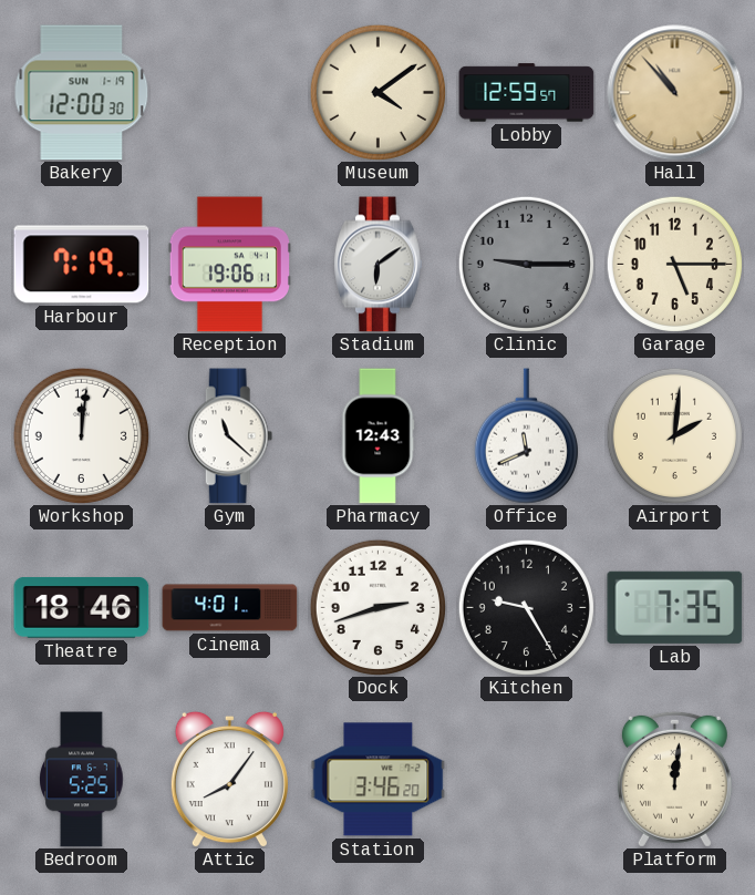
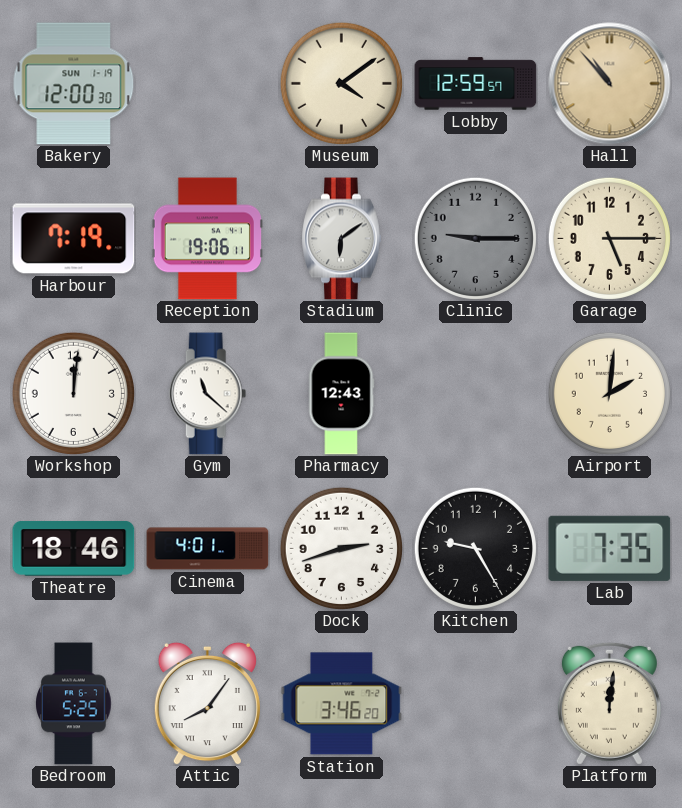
Office: 11:41 -> none
